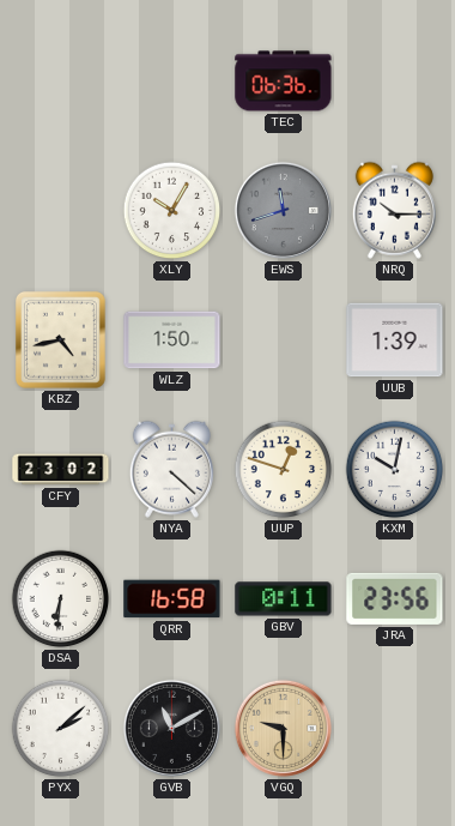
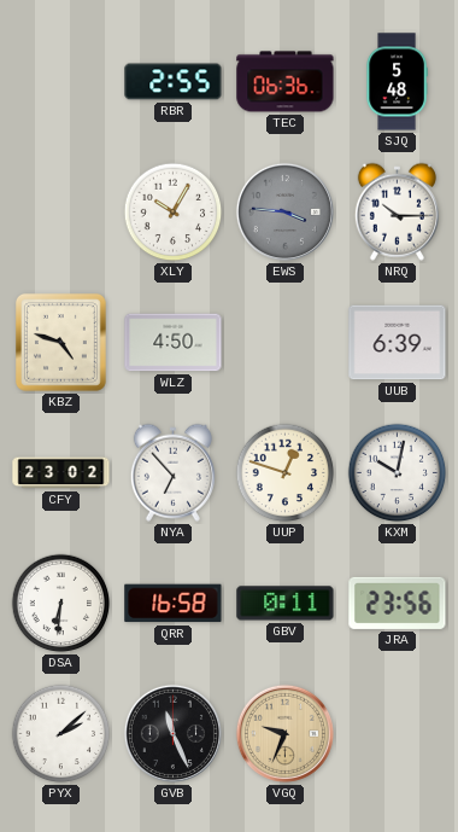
RBR: none -> 2:55
SJQ: none -> 5:48
EWS: 11:42 -> 3:46
KBZ: 4:43 -> 4:48
WLZ: 1:50 -> 4:50
UUB: 1:39 -> 6:39
NYA: 4:22 -> 6:53
GVB: 11:10 -> 11:26
VGQ: 9:30 -> 9:34
